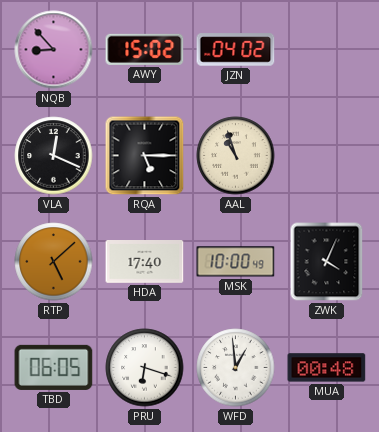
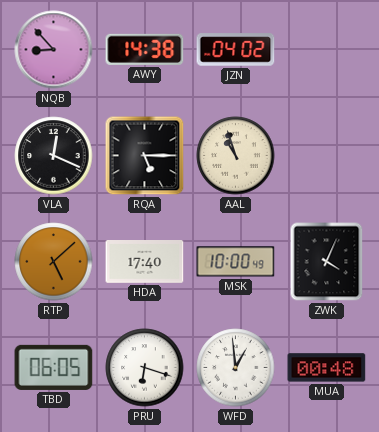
AWY: 15:02 -> 14:38
